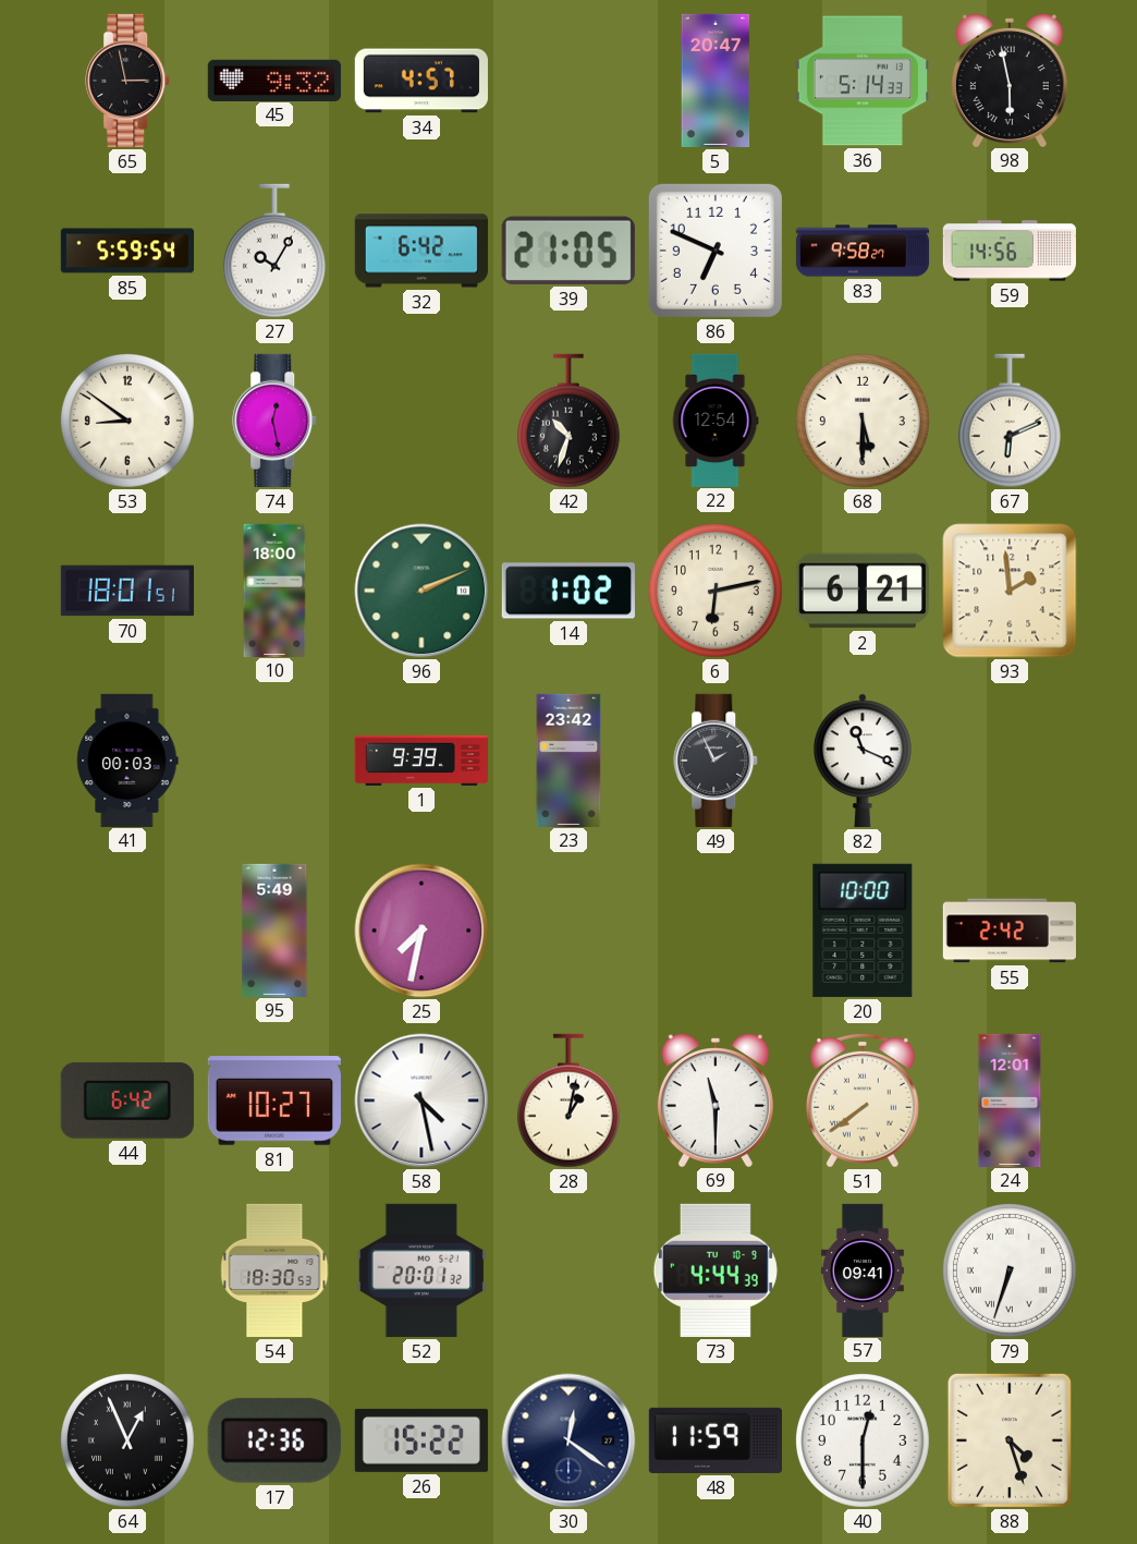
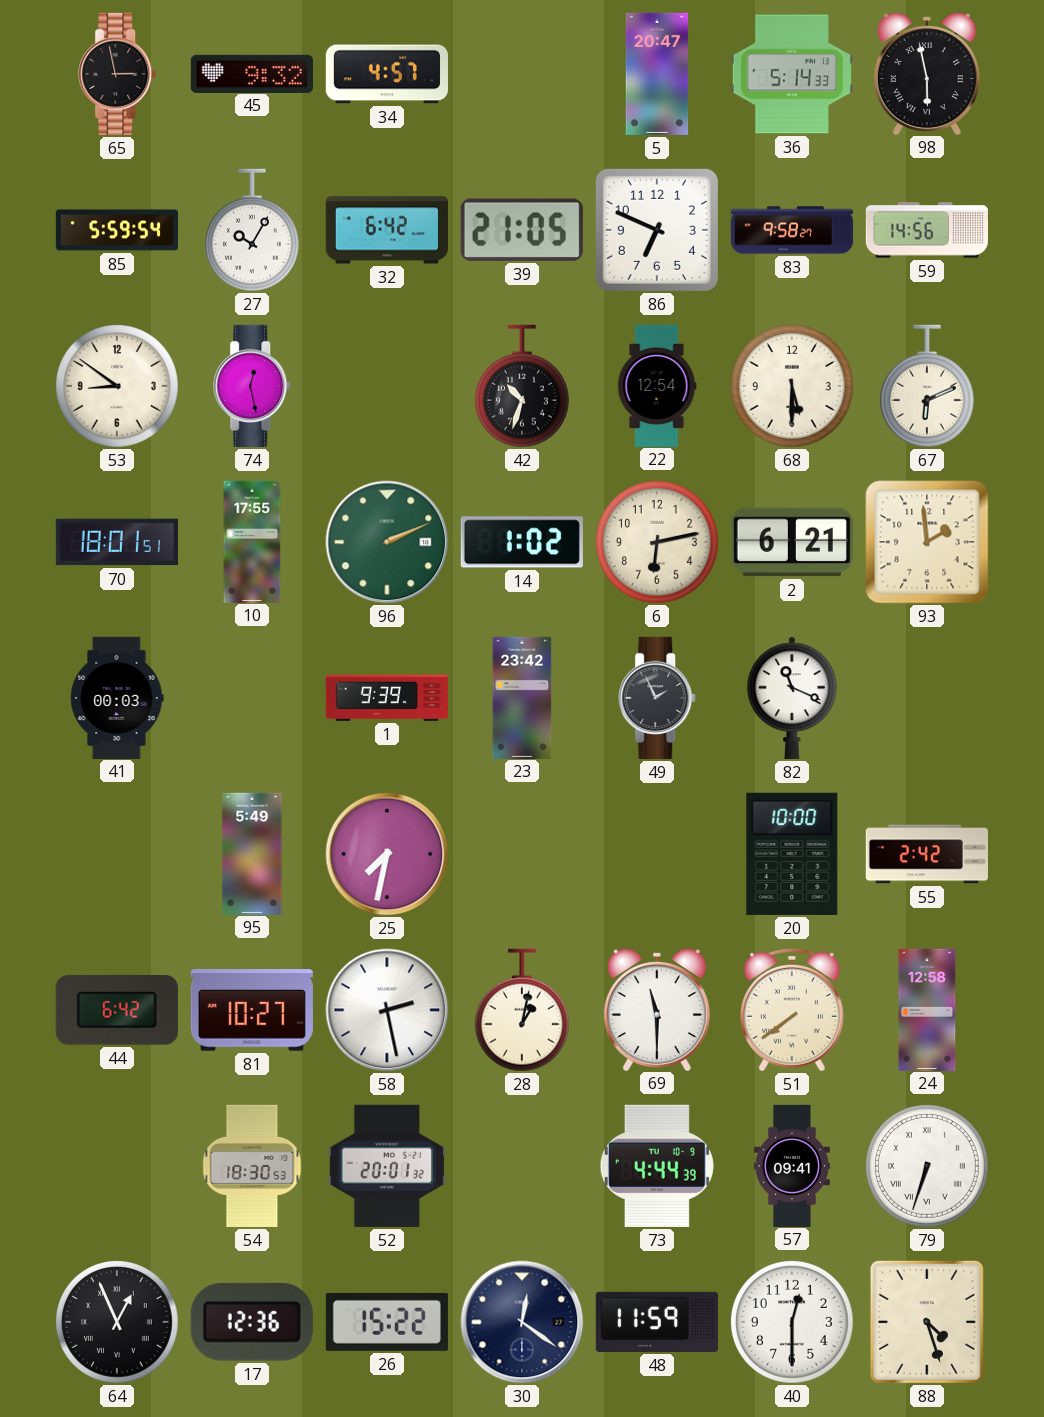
10: 18:00 -> 17:55
58: 4:28 -> 2:28
24: 12:01 -> 12:58
